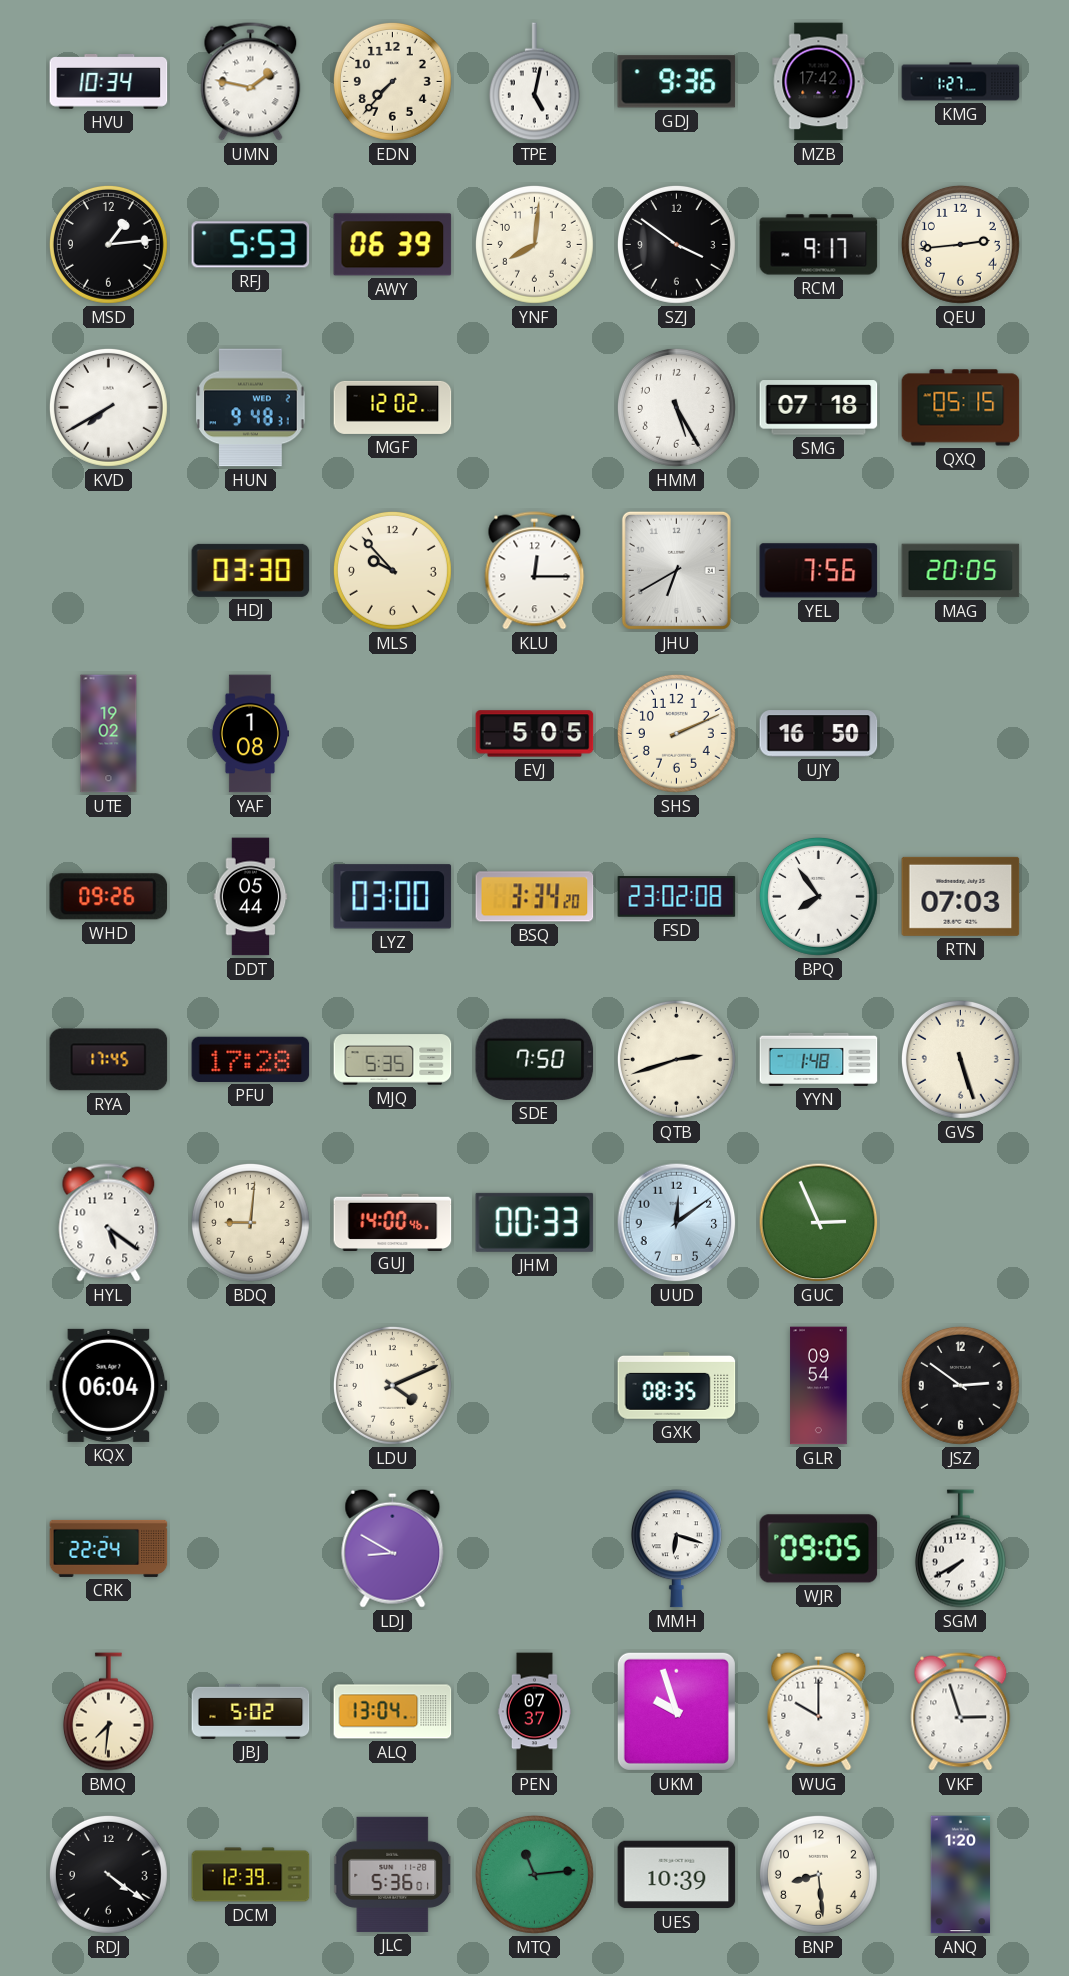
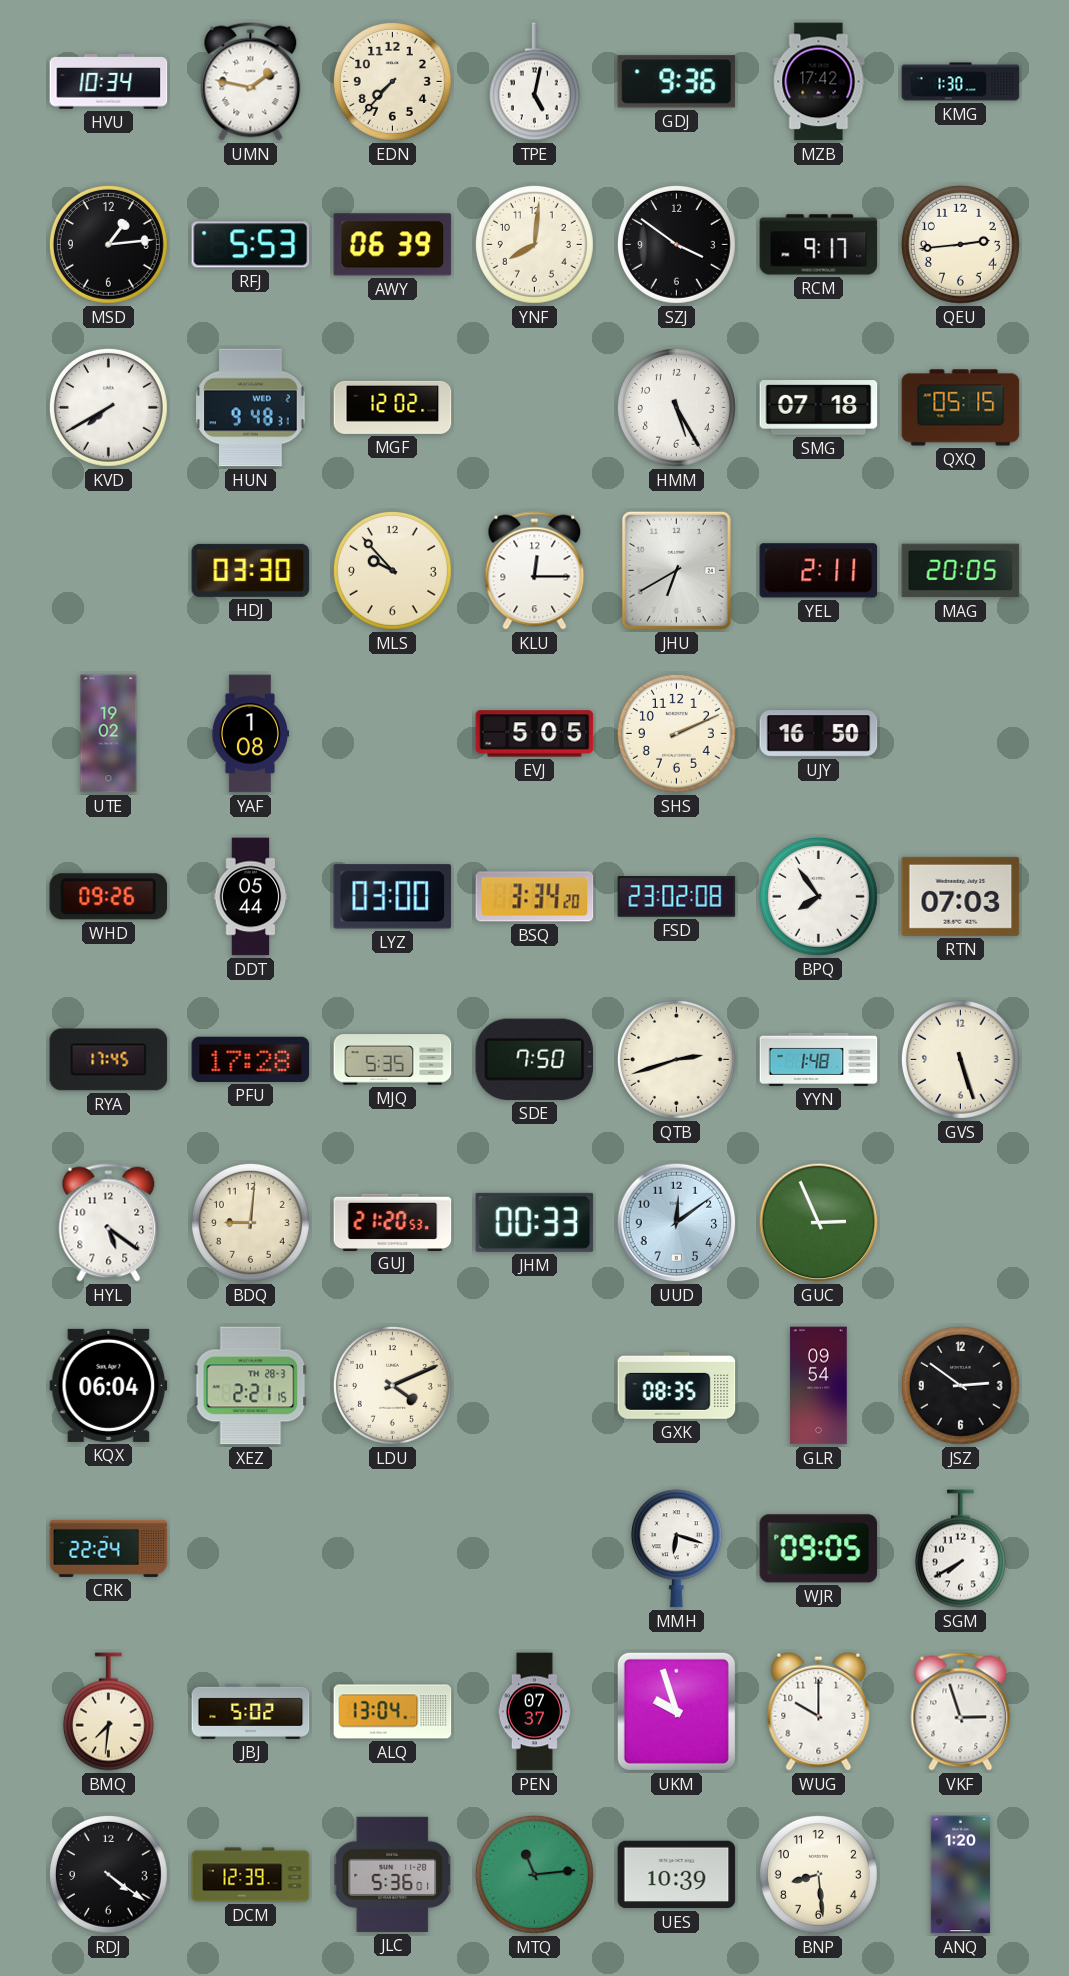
KMG: 1:27 -> 1:30
YEL: 7:56 -> 2:11
GUJ: 14:00 -> 21:20
XEZ: none -> 2:21
LDJ: 8:50 -> none
